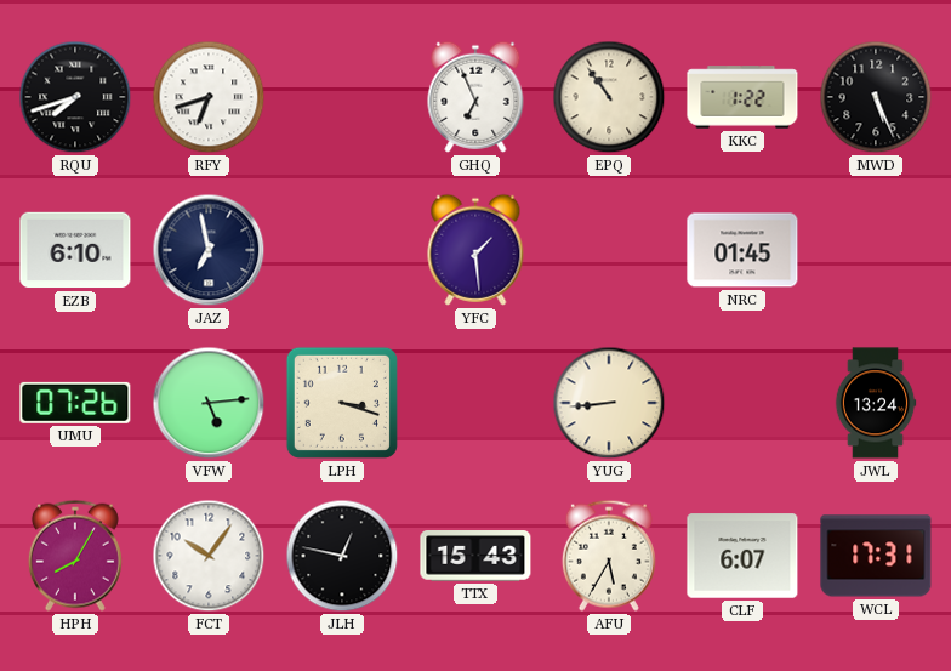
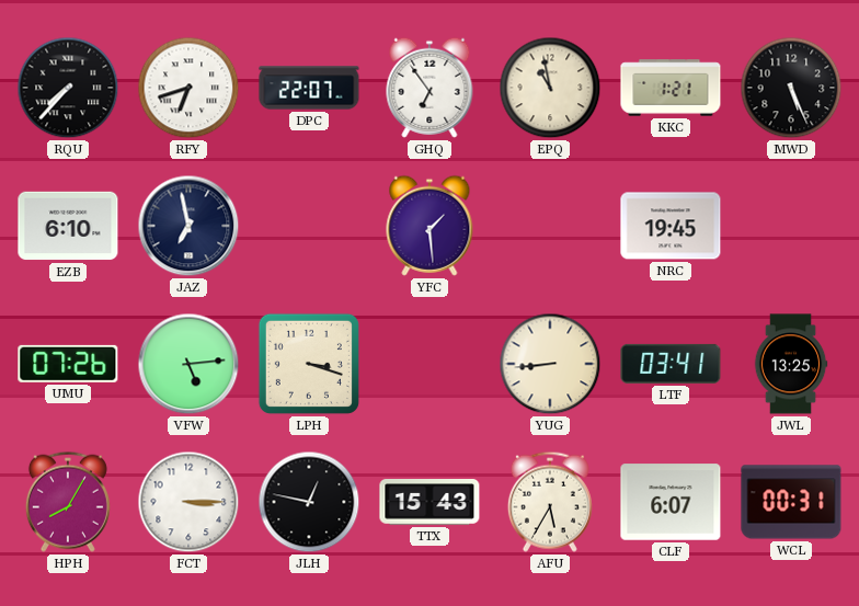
RQU: 7:42 -> 7:37
DPC: none -> 22:07
GHQ: 6:56 -> 6:54
EPQ: 10:54 -> 10:58
KKC: 1:22 -> 1:21
NRC: 01:45 -> 19:45
LTF: none -> 03:41
JWL: 13:24 -> 13:25
FCT: 10:06 -> 3:15
WCL: 17:31 -> 00:31
